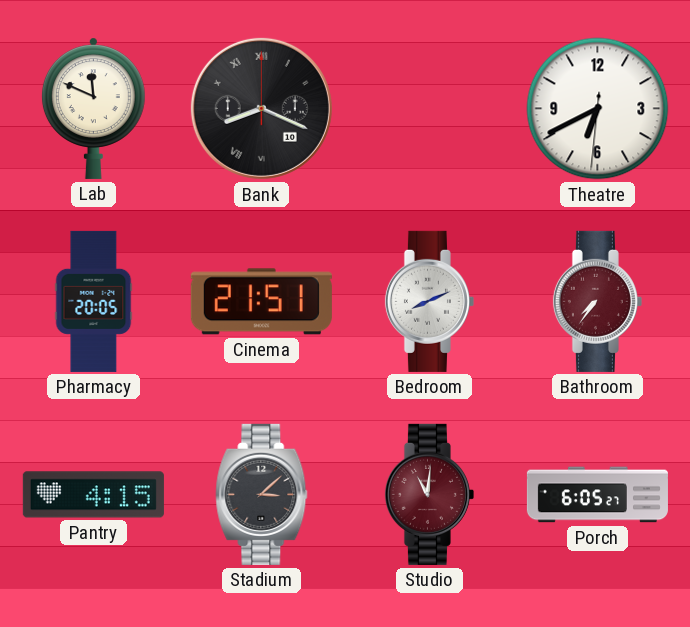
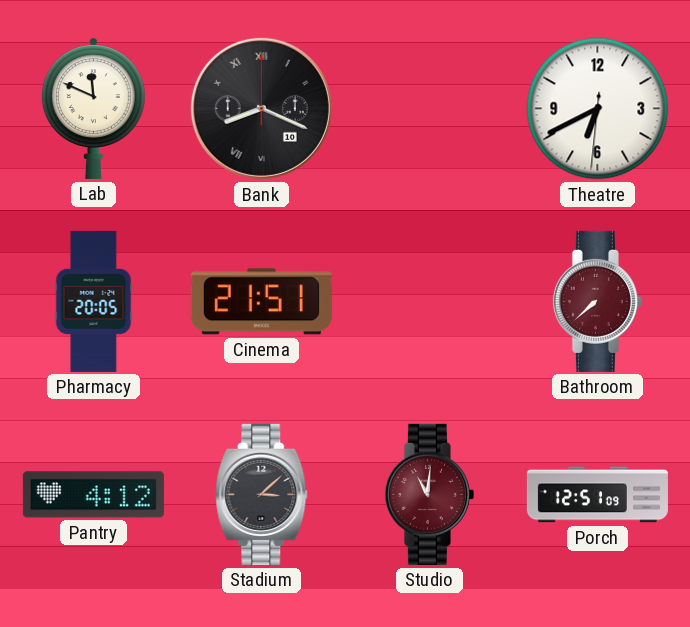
Bedroom: 8:11 -> none
Bathroom: 7:36 -> 7:38
Pantry: 4:15 -> 4:12
Porch: 6:05 -> 12:51
